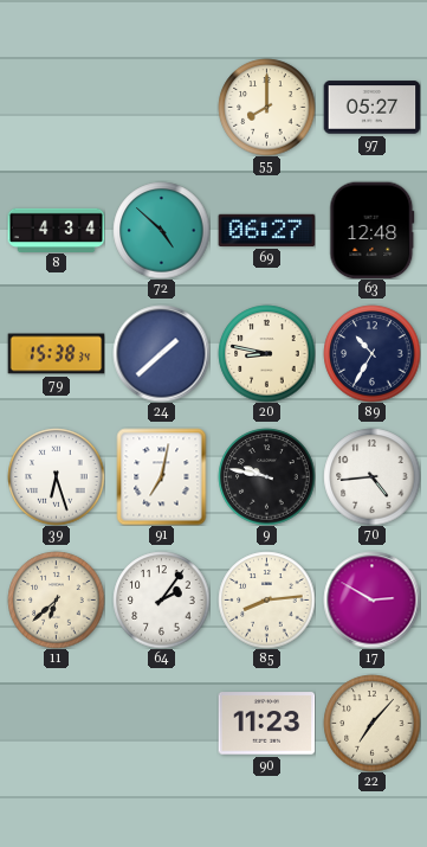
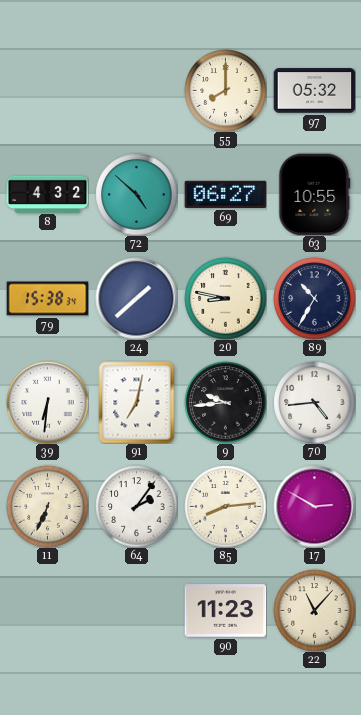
97: 05:27 -> 05:32
8: 4:34 -> 4:32
63: 12:48 -> 10:55
39: 6:27 -> 6:31
9: 9:47 -> 9:44
11: 6:38 -> 6:34
22: 7:07 -> 11:07
